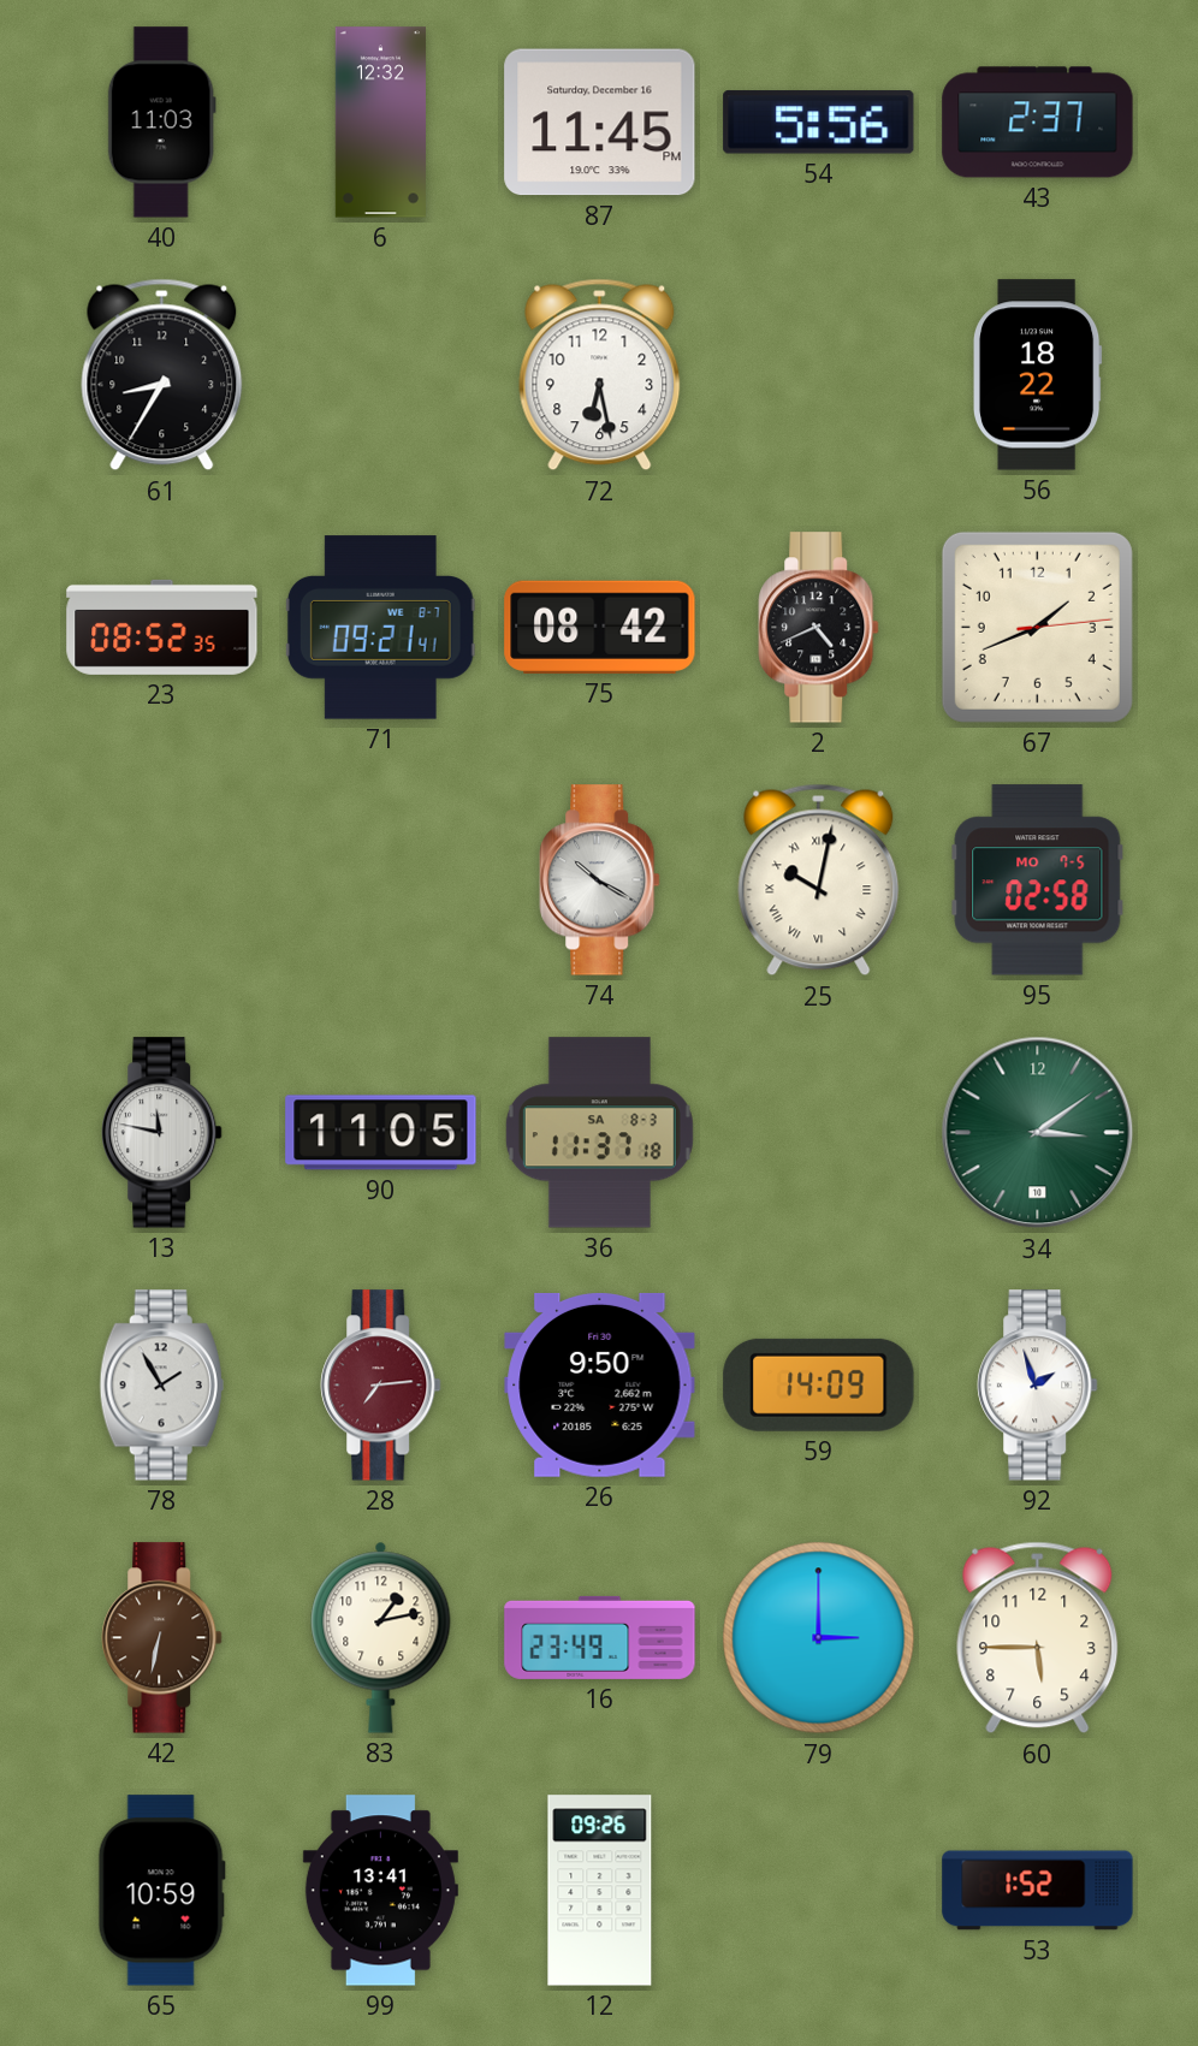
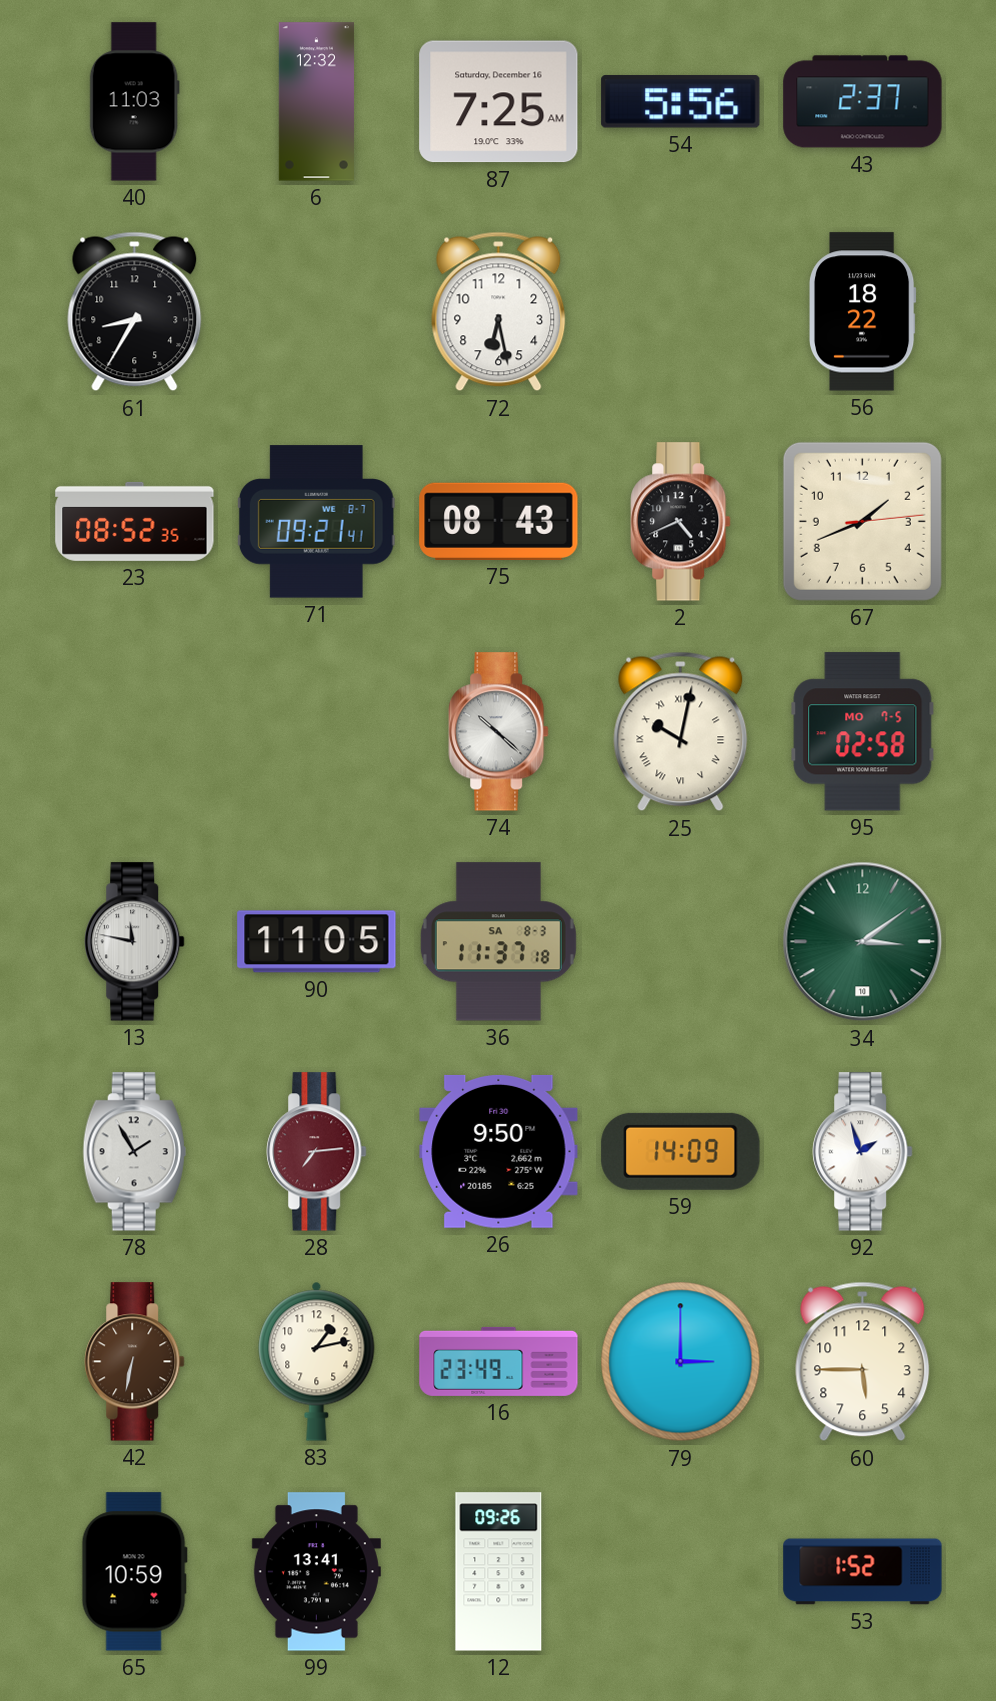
87: 11:45 -> 7:25
75: 08:42 -> 08:43
74: 10:20 -> 10:22
